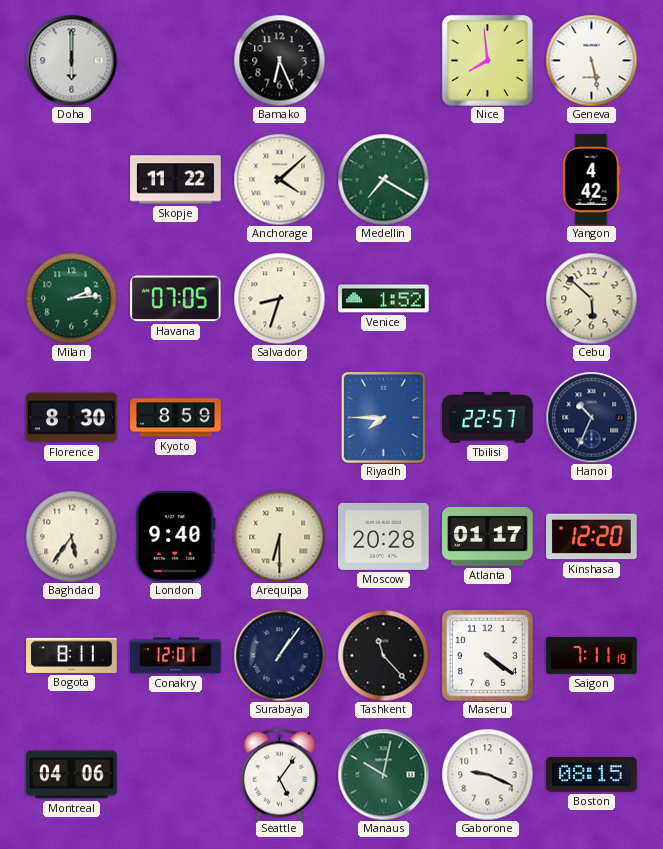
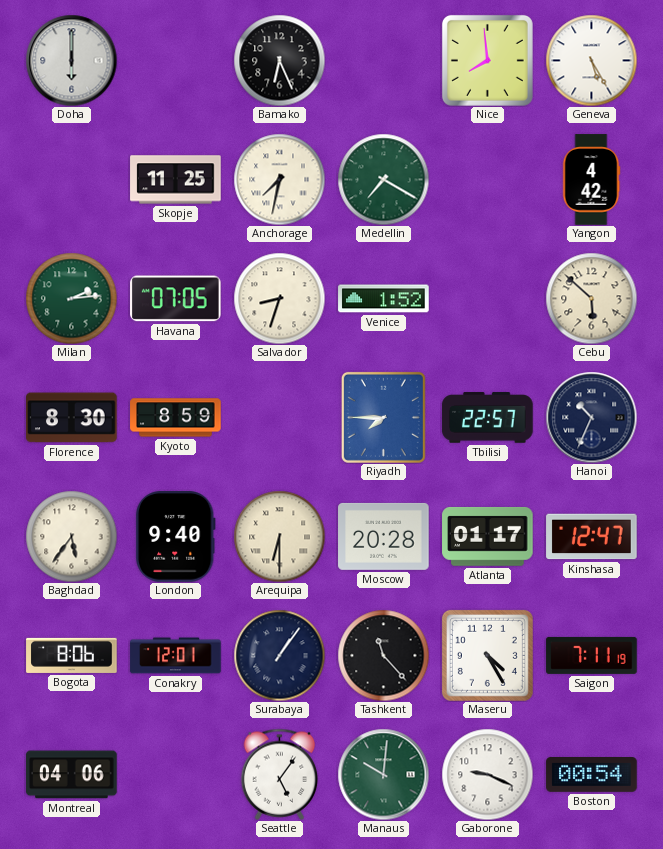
Geneva: 5:28 -> 5:25
Skopje: 11:22 -> 11:25
Anchorage: 4:08 -> 7:32
Kinshasa: 12:20 -> 12:47
Bogota: 8:11 -> 8:06
Maseru: 4:21 -> 4:25
Manaus: 10:02 -> 10:01
Boston: 08:15 -> 00:54
